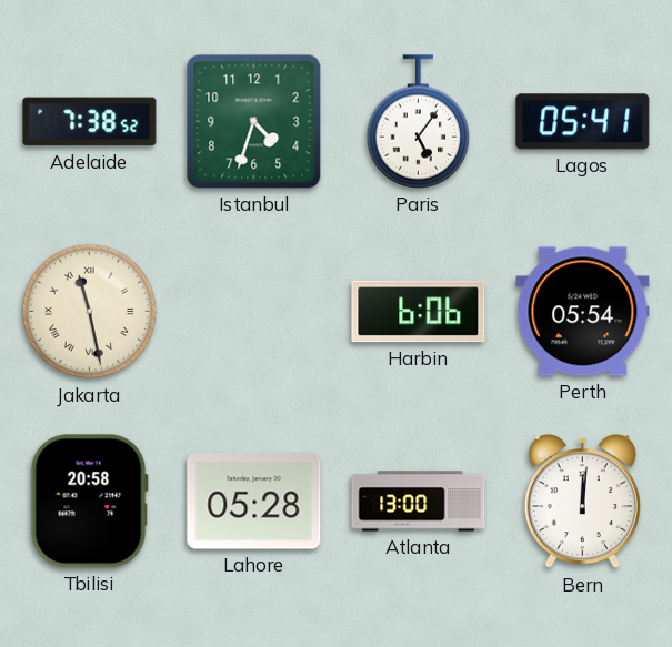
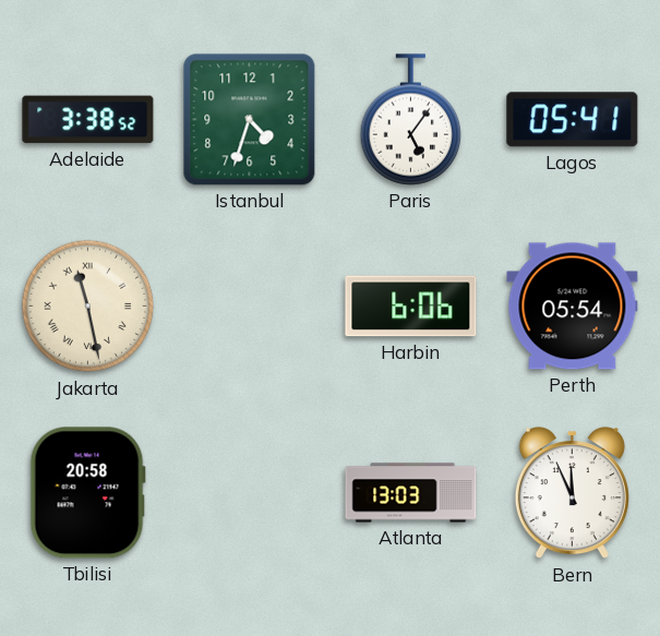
Adelaide: 7:38 -> 3:38
Lahore: 05:28 -> none
Atlanta: 13:00 -> 13:03
Bern: 12:01 -> 11:56
